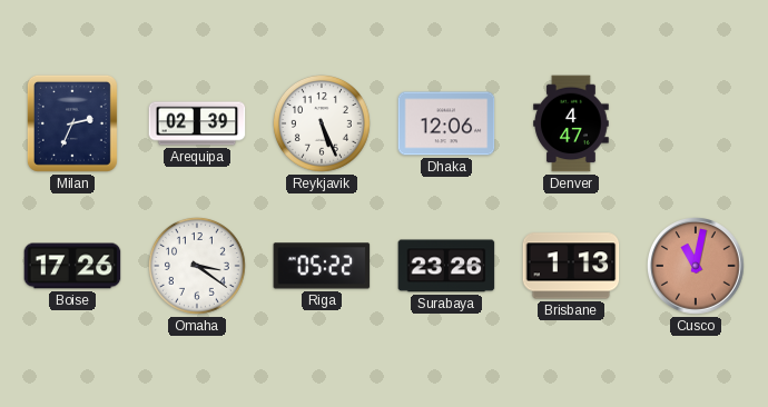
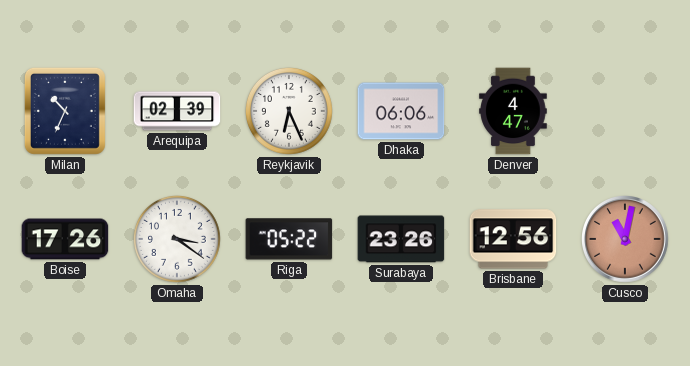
Milan: 2:34 -> 10:34
Reykjavik: 5:26 -> 6:26
Dhaka: 12:06 -> 06:06
Brisbane: 1:13 -> 12:56
